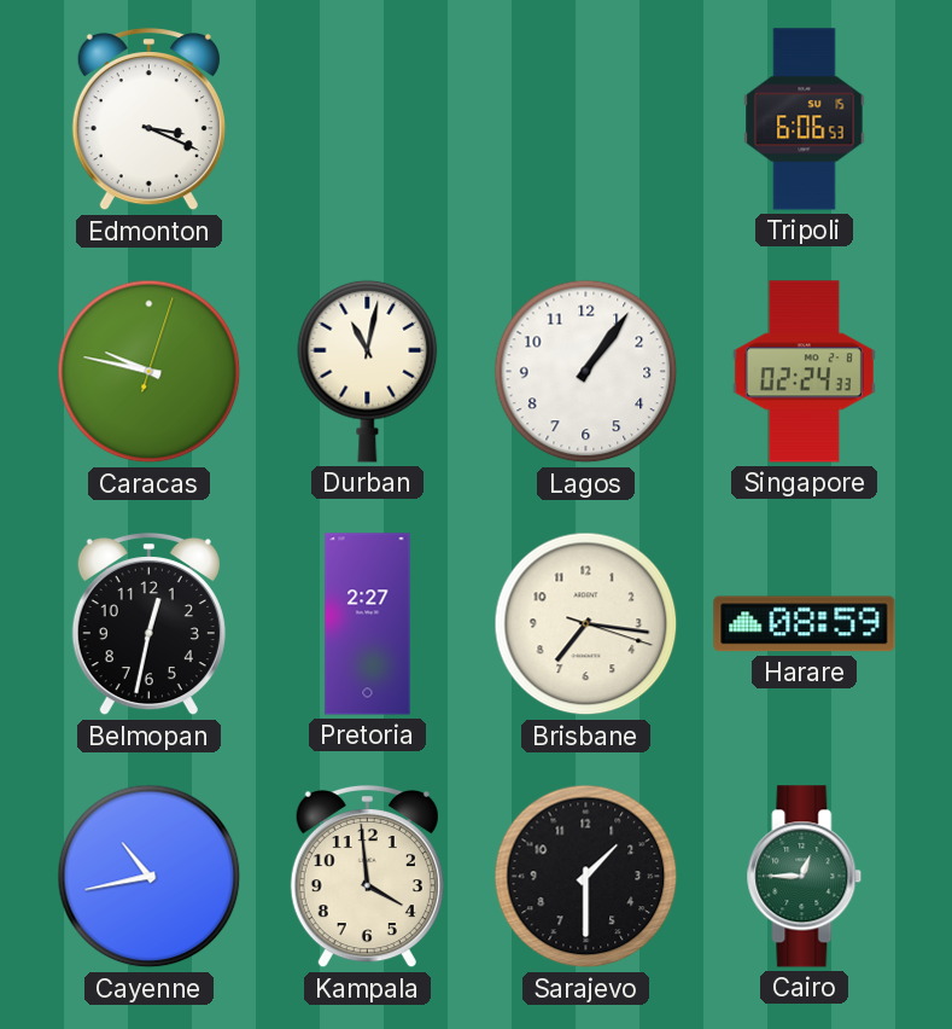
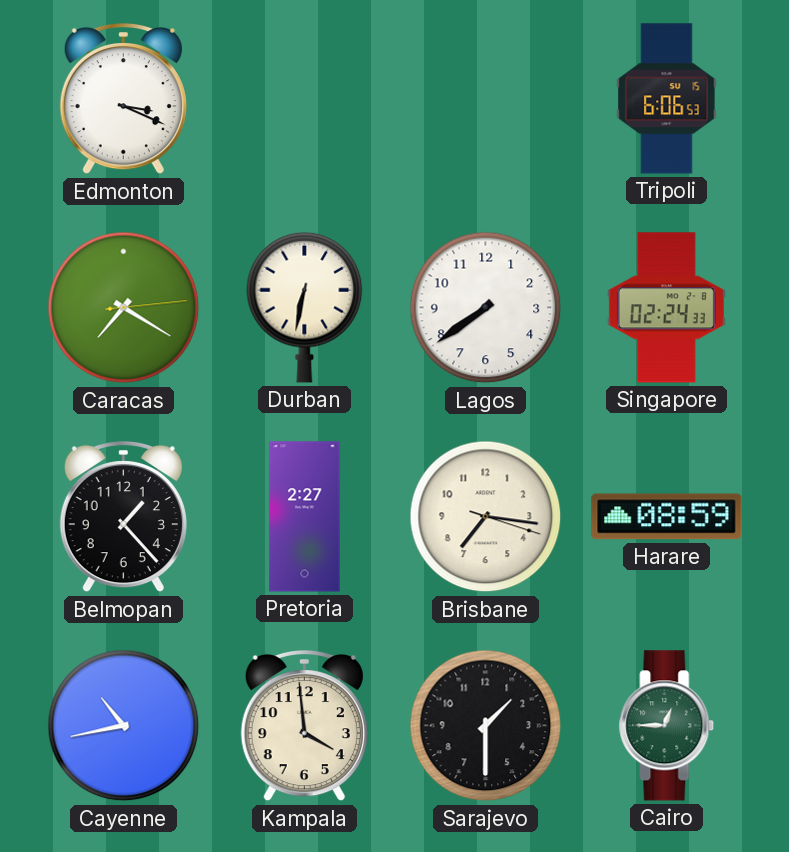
Caracas: 9:47 -> 7:20
Durban: 11:02 -> 6:32
Lagos: 1:06 -> 7:39
Belmopan: 12:32 -> 1:23
